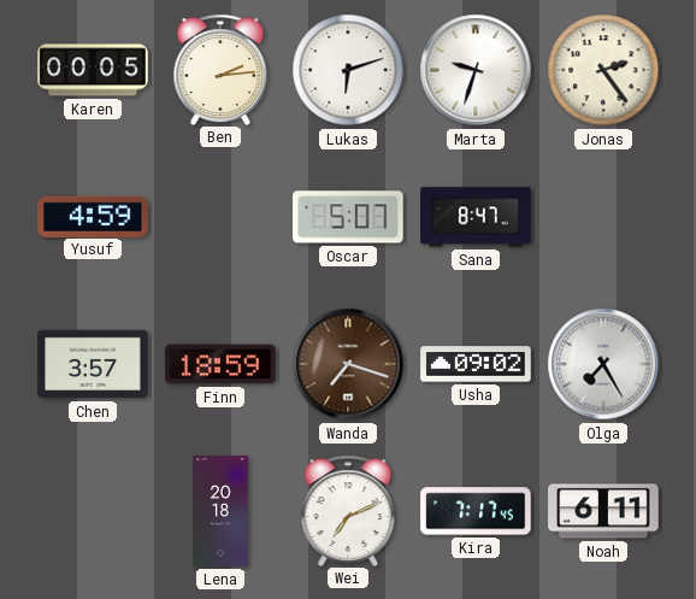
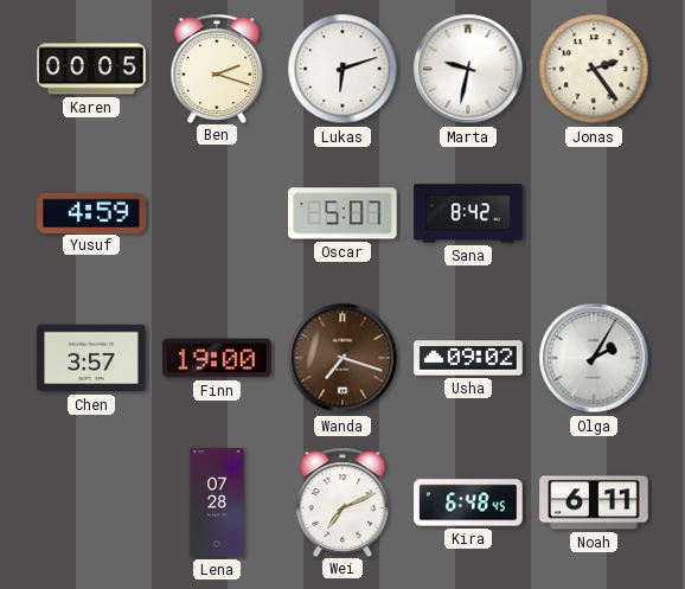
Ben: 2:14 -> 2:18
Marta: 9:33 -> 9:32
Sana: 8:47 -> 8:42
Finn: 18:59 -> 19:00
Olga: 7:25 -> 2:05
Lena: 20:18 -> 07:28
Kira: 7:17 -> 6:48
